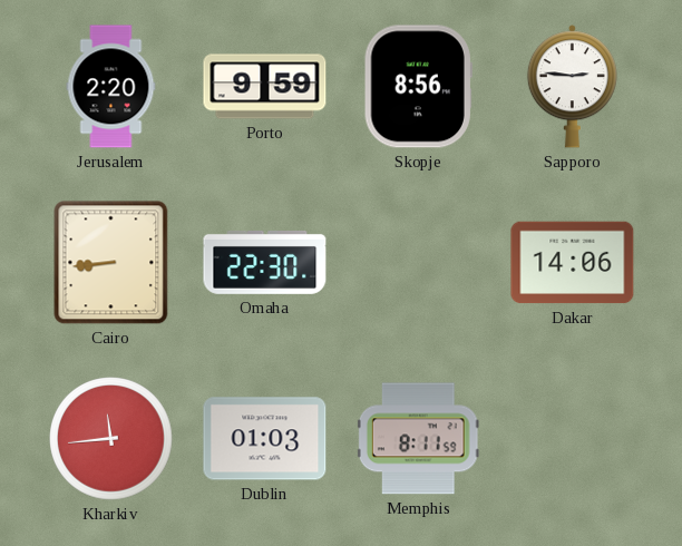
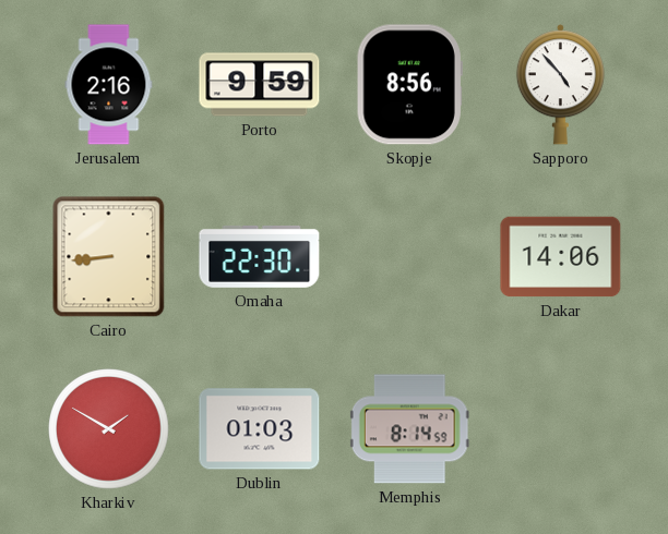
Jerusalem: 2:20 -> 2:16
Sapporo: 2:46 -> 4:53
Kharkiv: 11:44 -> 1:50
Memphis: 8:11 -> 8:14
